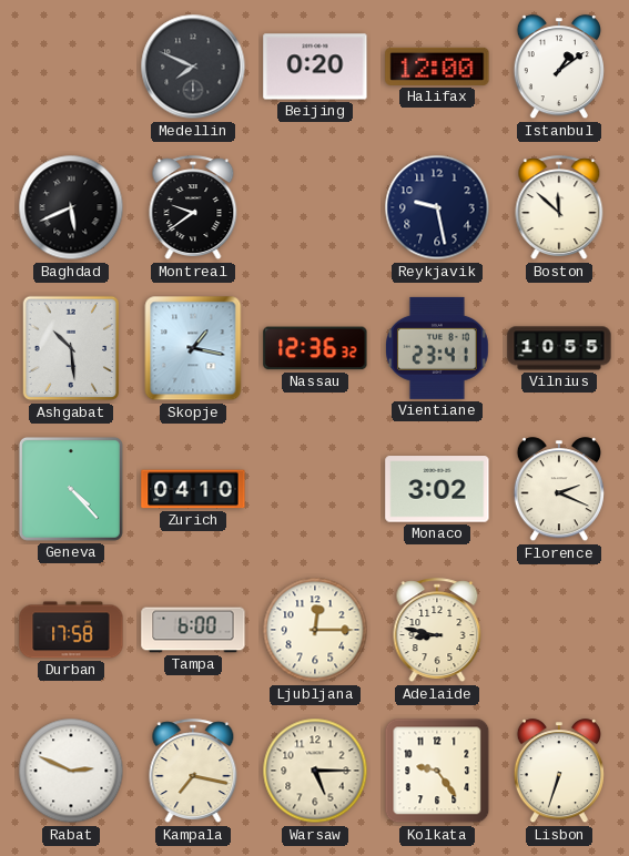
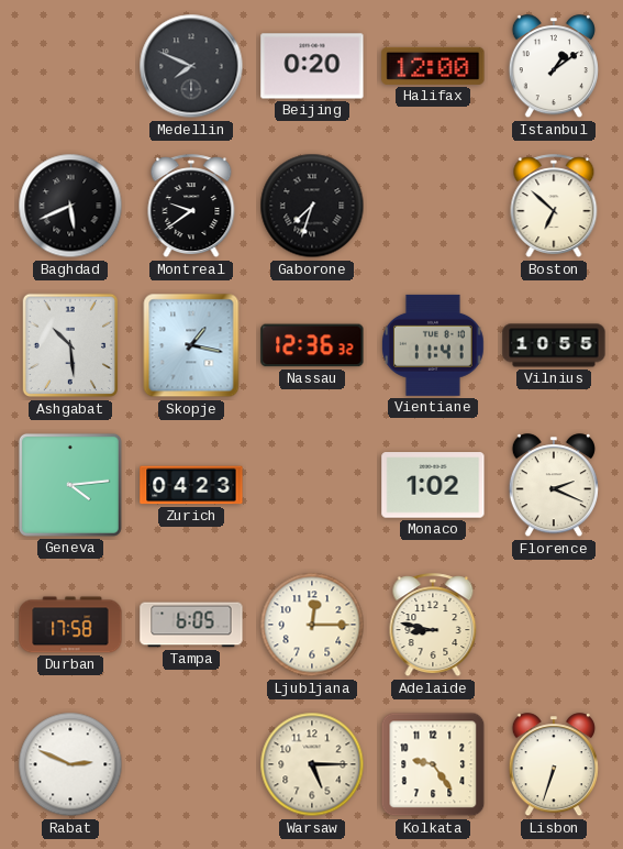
Gaborone: none -> 7:33
Reykjavik: 9:28 -> none
Boston: 11:52 -> 6:52
Vientiane: 23:41 -> 11:41
Geneva: 4:23 -> 4:14
Zurich: 04:10 -> 04:23
Monaco: 3:02 -> 1:02
Tampa: 6:00 -> 6:05
Kampala: 7:17 -> none
